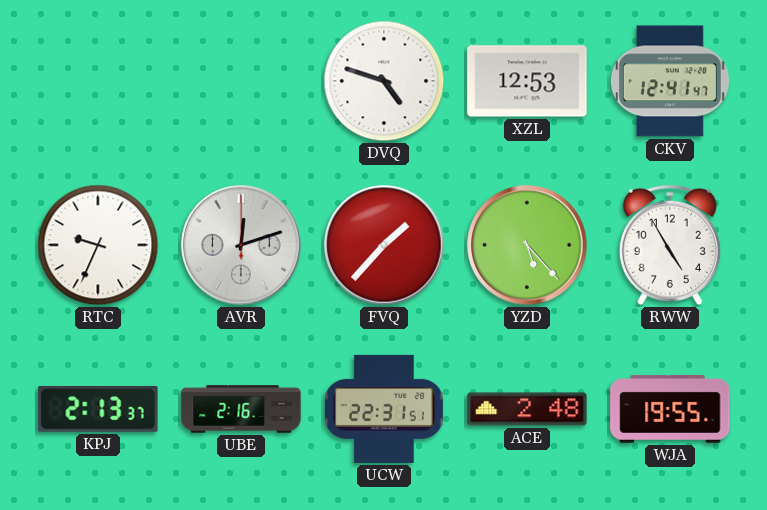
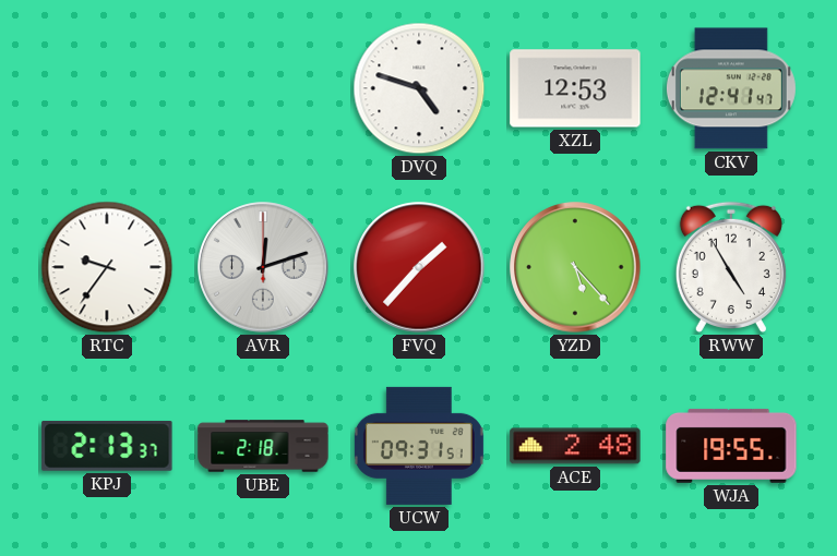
RTC: 9:34 -> 9:36
UBE: 2:16 -> 2:18
UCW: 22:31 -> 09:31
